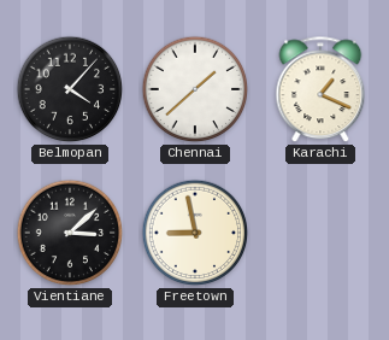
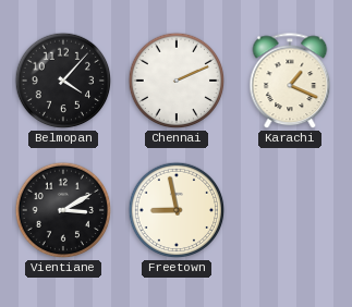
Chennai: 1:38 -> 2:11
Vientiane: 3:08 -> 3:10
